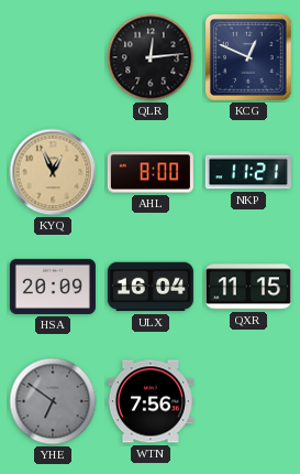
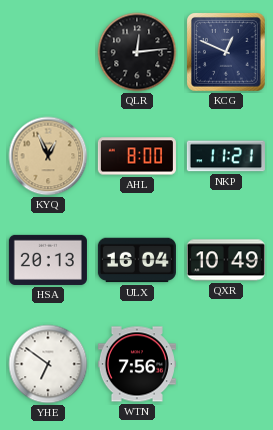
HSA: 20:09 -> 20:13
QXR: 11:15 -> 10:49
YHE dial: grey -> white
